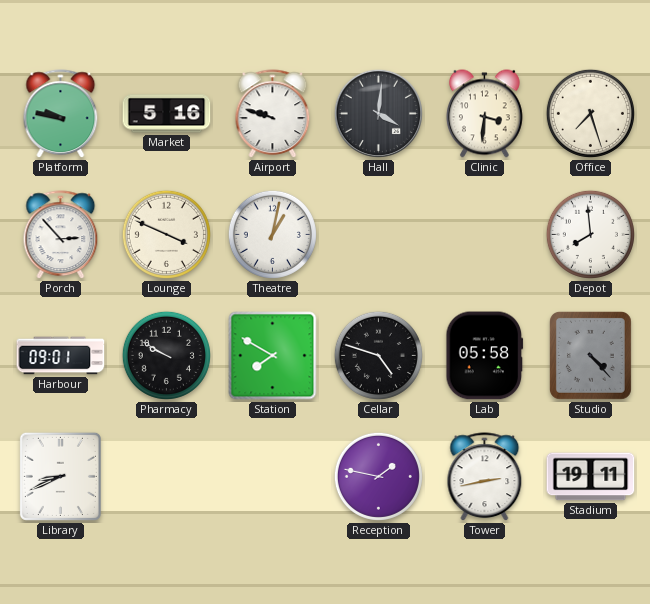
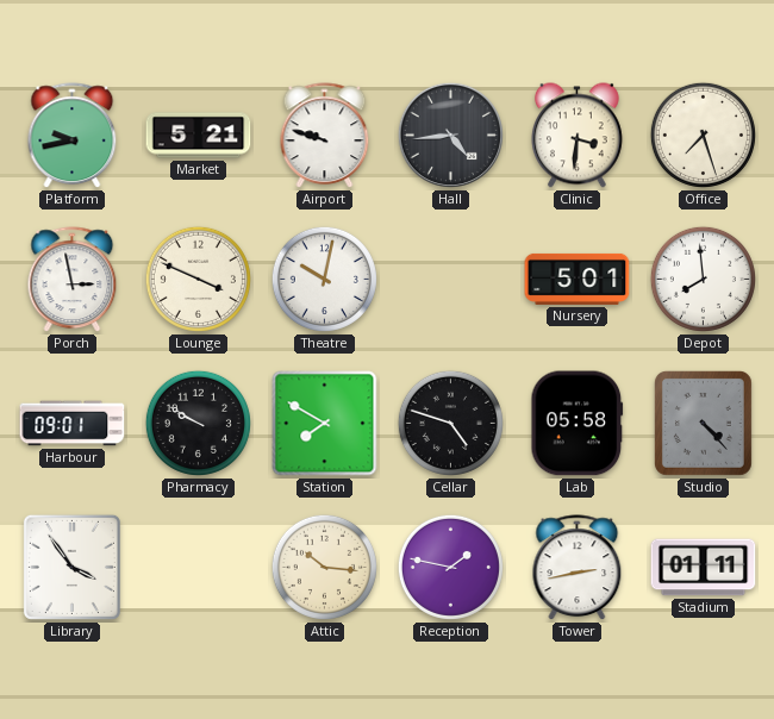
Platform: 9:47 -> 9:43
Market: 5:16 -> 5:21
Hall: 4:01 -> 4:44
Porch: 2:53 -> 2:58
Theatre: 1:02 -> 10:02
Nursery: none -> 5:01
Library: 8:41 -> 3:54
Attic: none -> 10:16
Stadium: 19:11 -> 01:11
